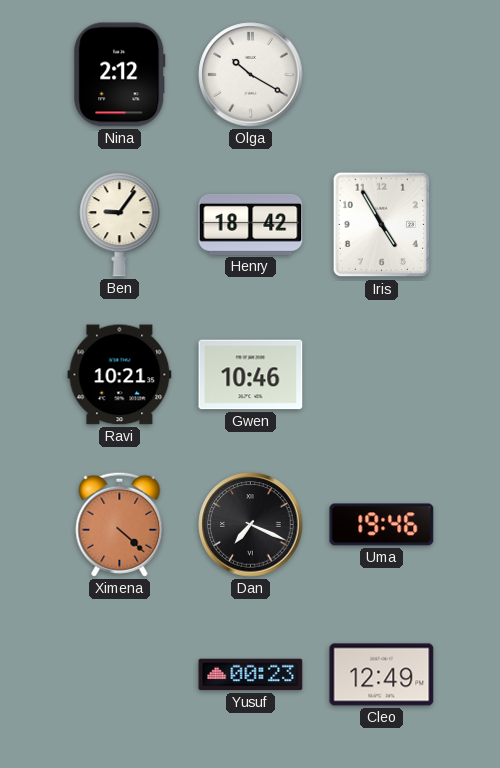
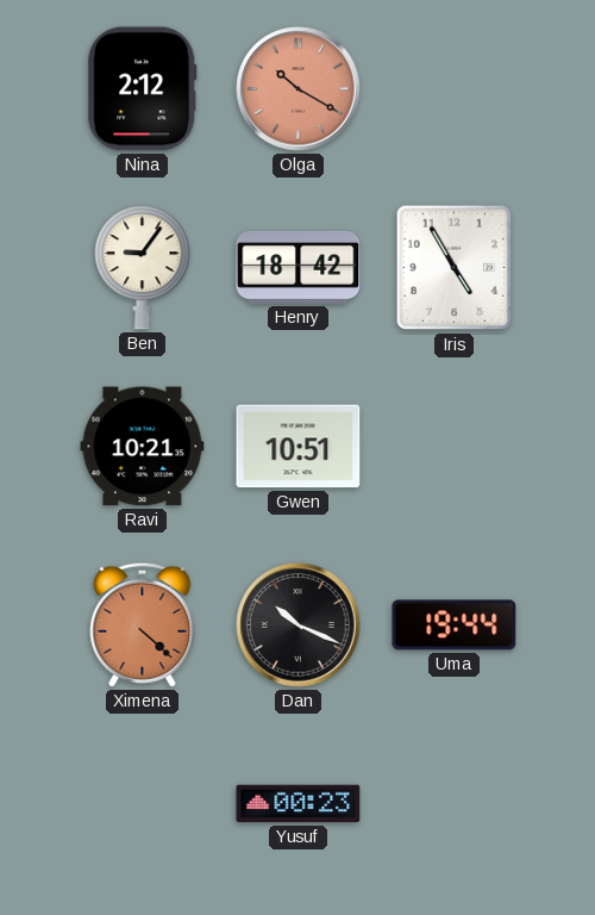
Olga dial: white -> salmon
Gwen: 10:46 -> 10:51
Dan: 7:19 -> 10:19
Uma: 19:46 -> 19:44
Cleo: 12:49 -> none
